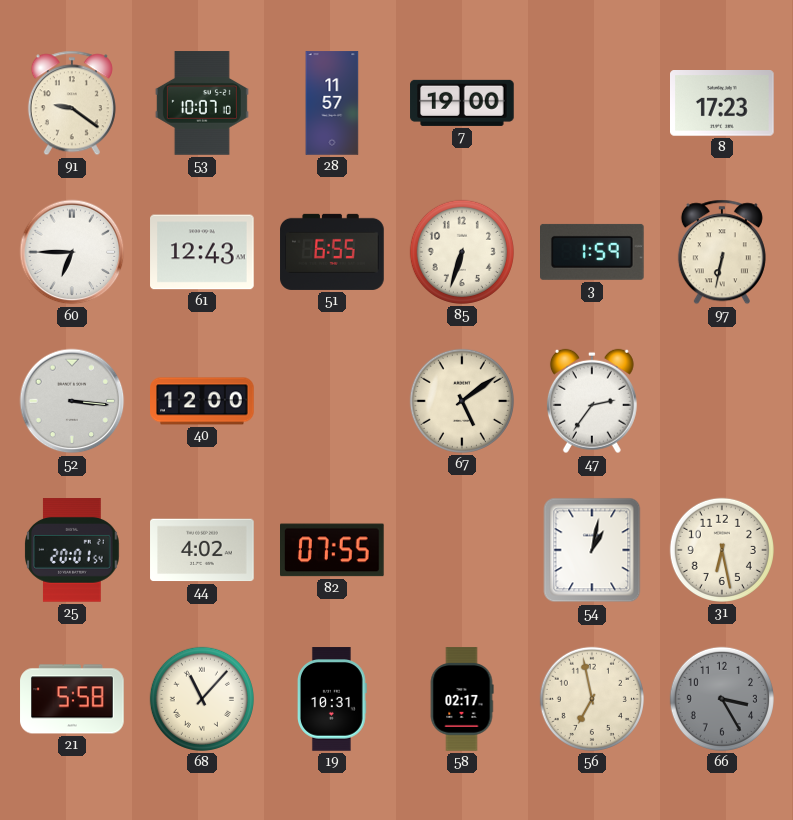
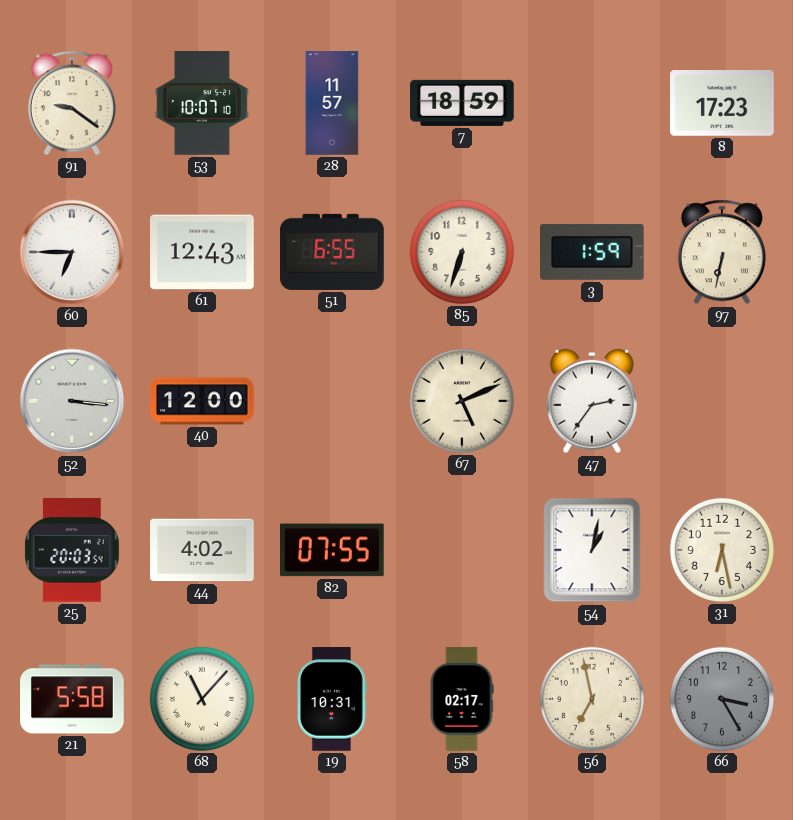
7: 19:00 -> 18:59
67: 5:09 -> 5:11
25: 20:01 -> 20:03
